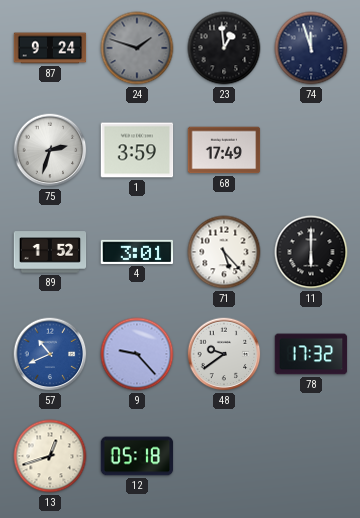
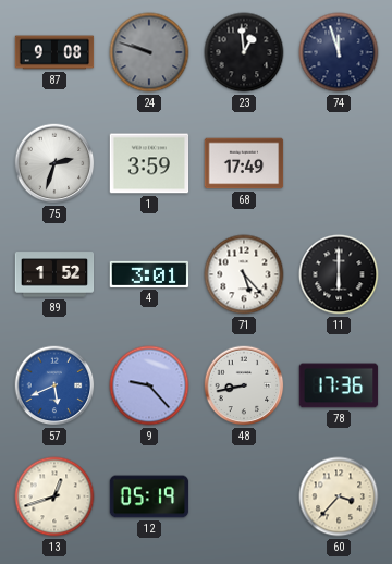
87: 9:24 -> 9:08
24: 1:48 -> 9:48
57: 10:41 -> 5:41
48: 9:39 -> 8:43
78: 17:32 -> 17:36
12: 05:18 -> 05:19
60: none -> 3:37
